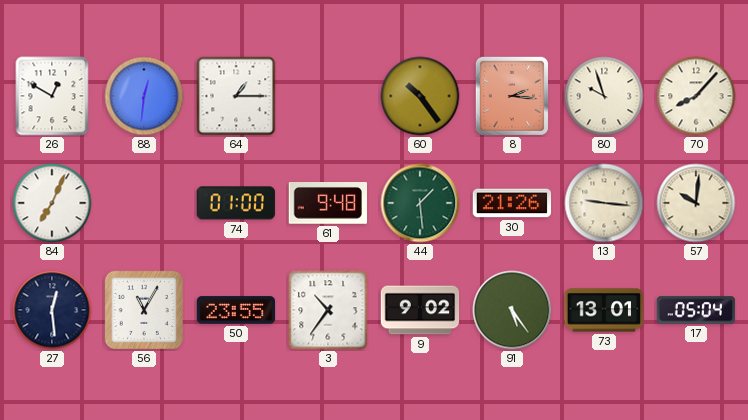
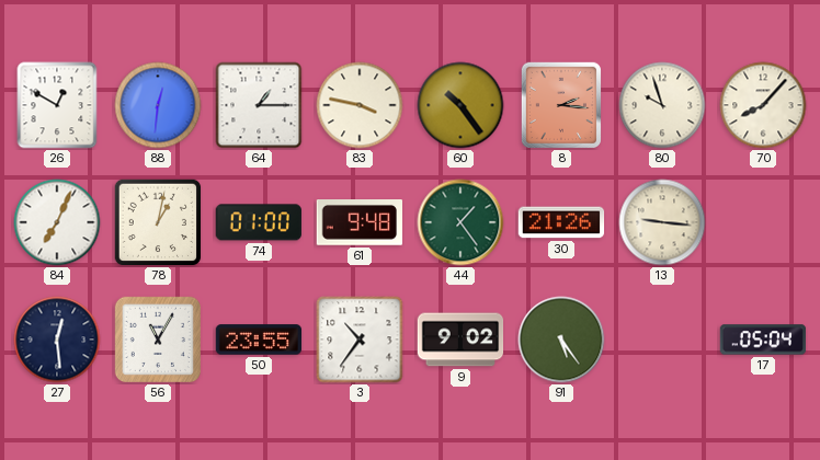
83: none -> 3:47
78: none -> 1:02
44: 1:29 -> 1:24
57: 10:01 -> none
73: 13:01 -> none
